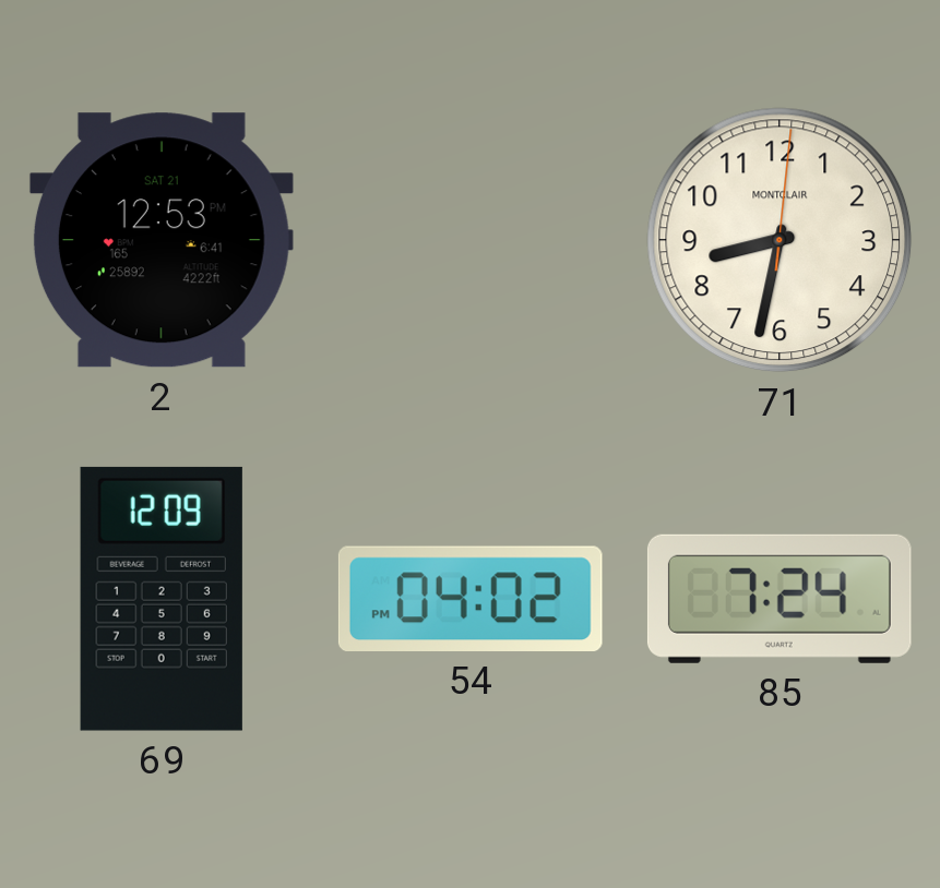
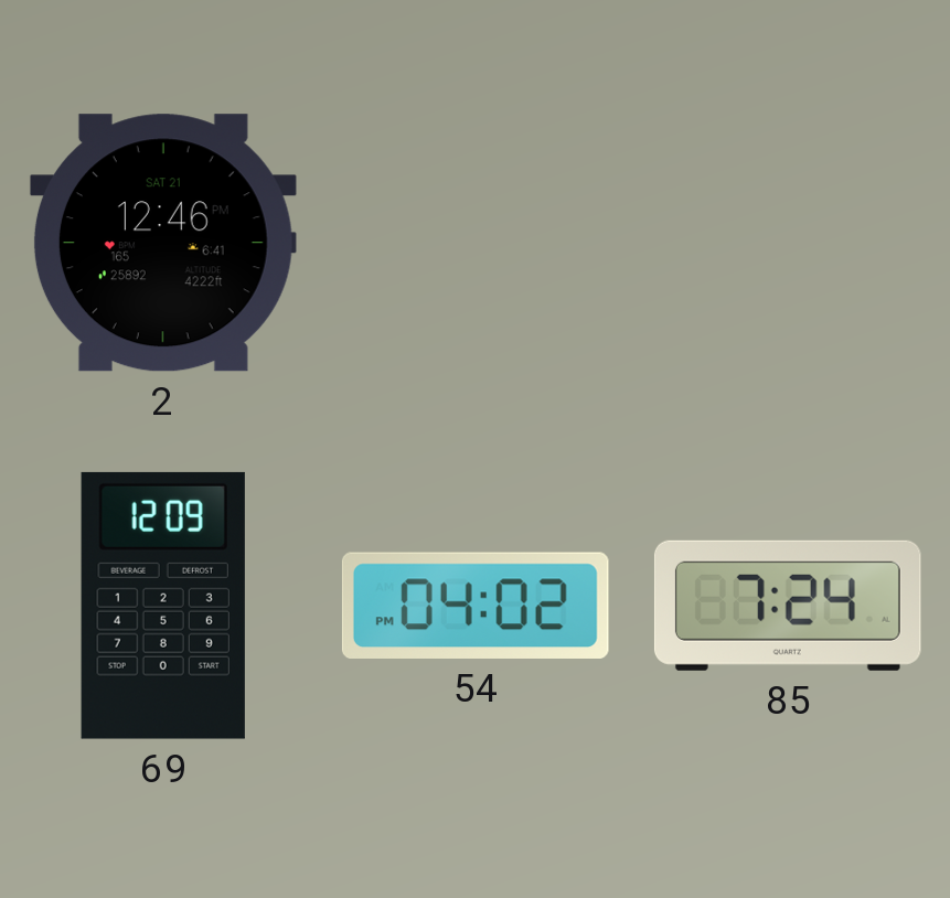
2: 12:53 -> 12:46
71: 8:32 -> none
